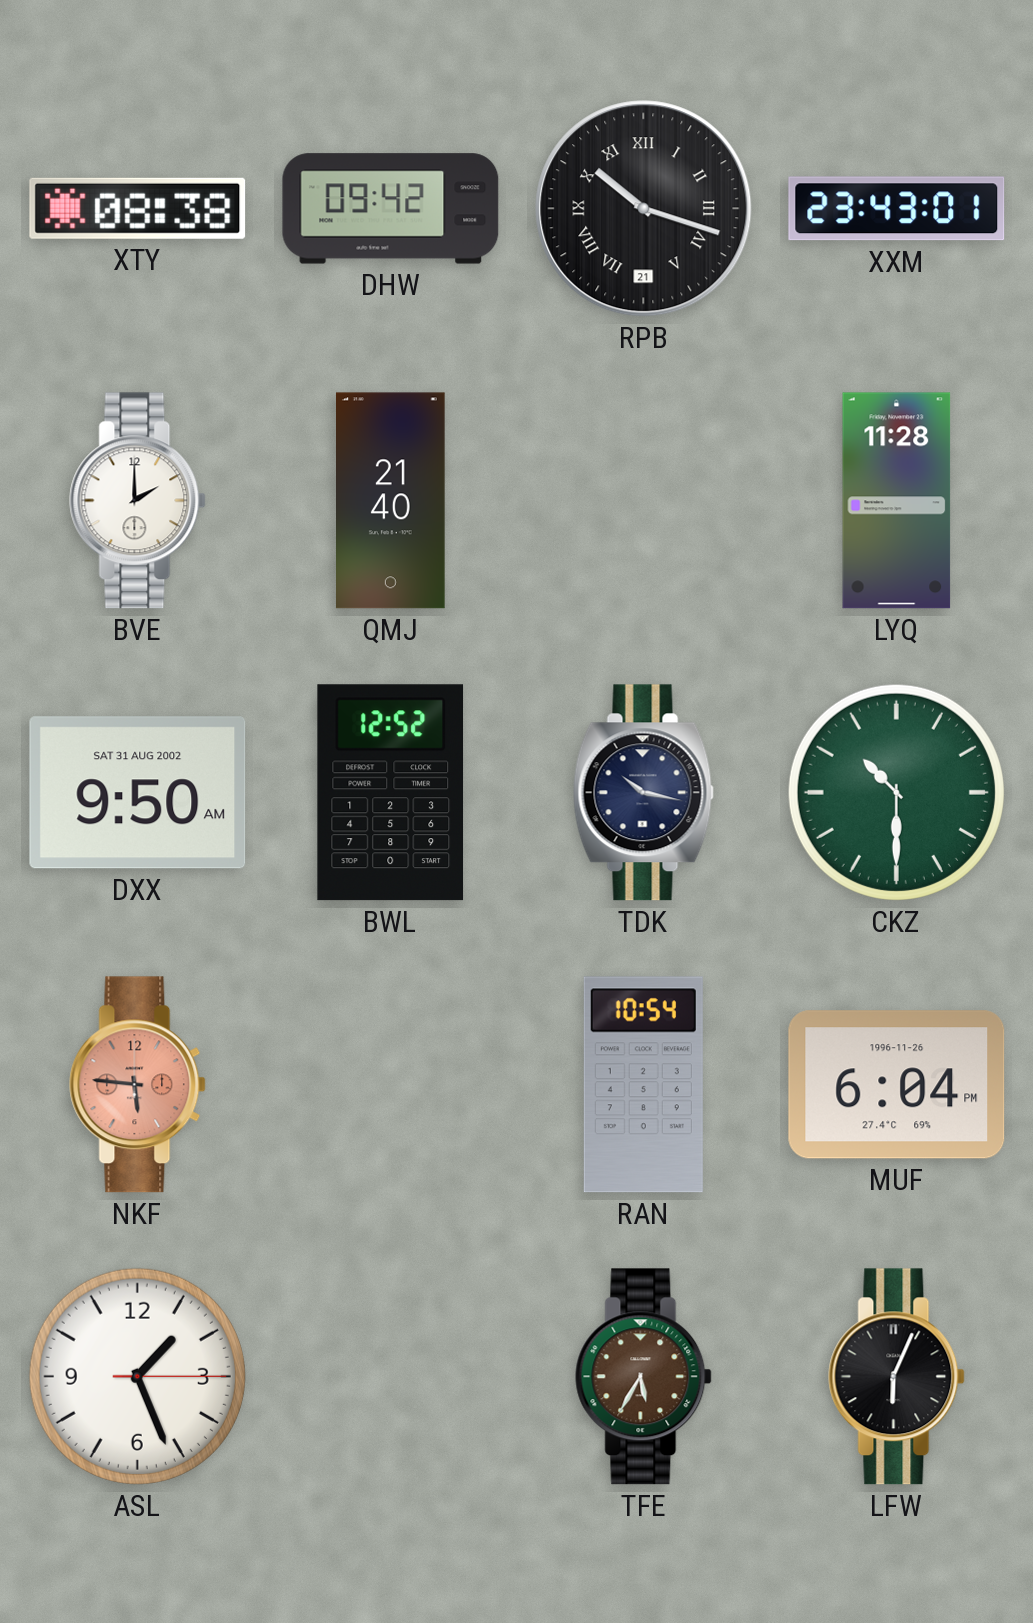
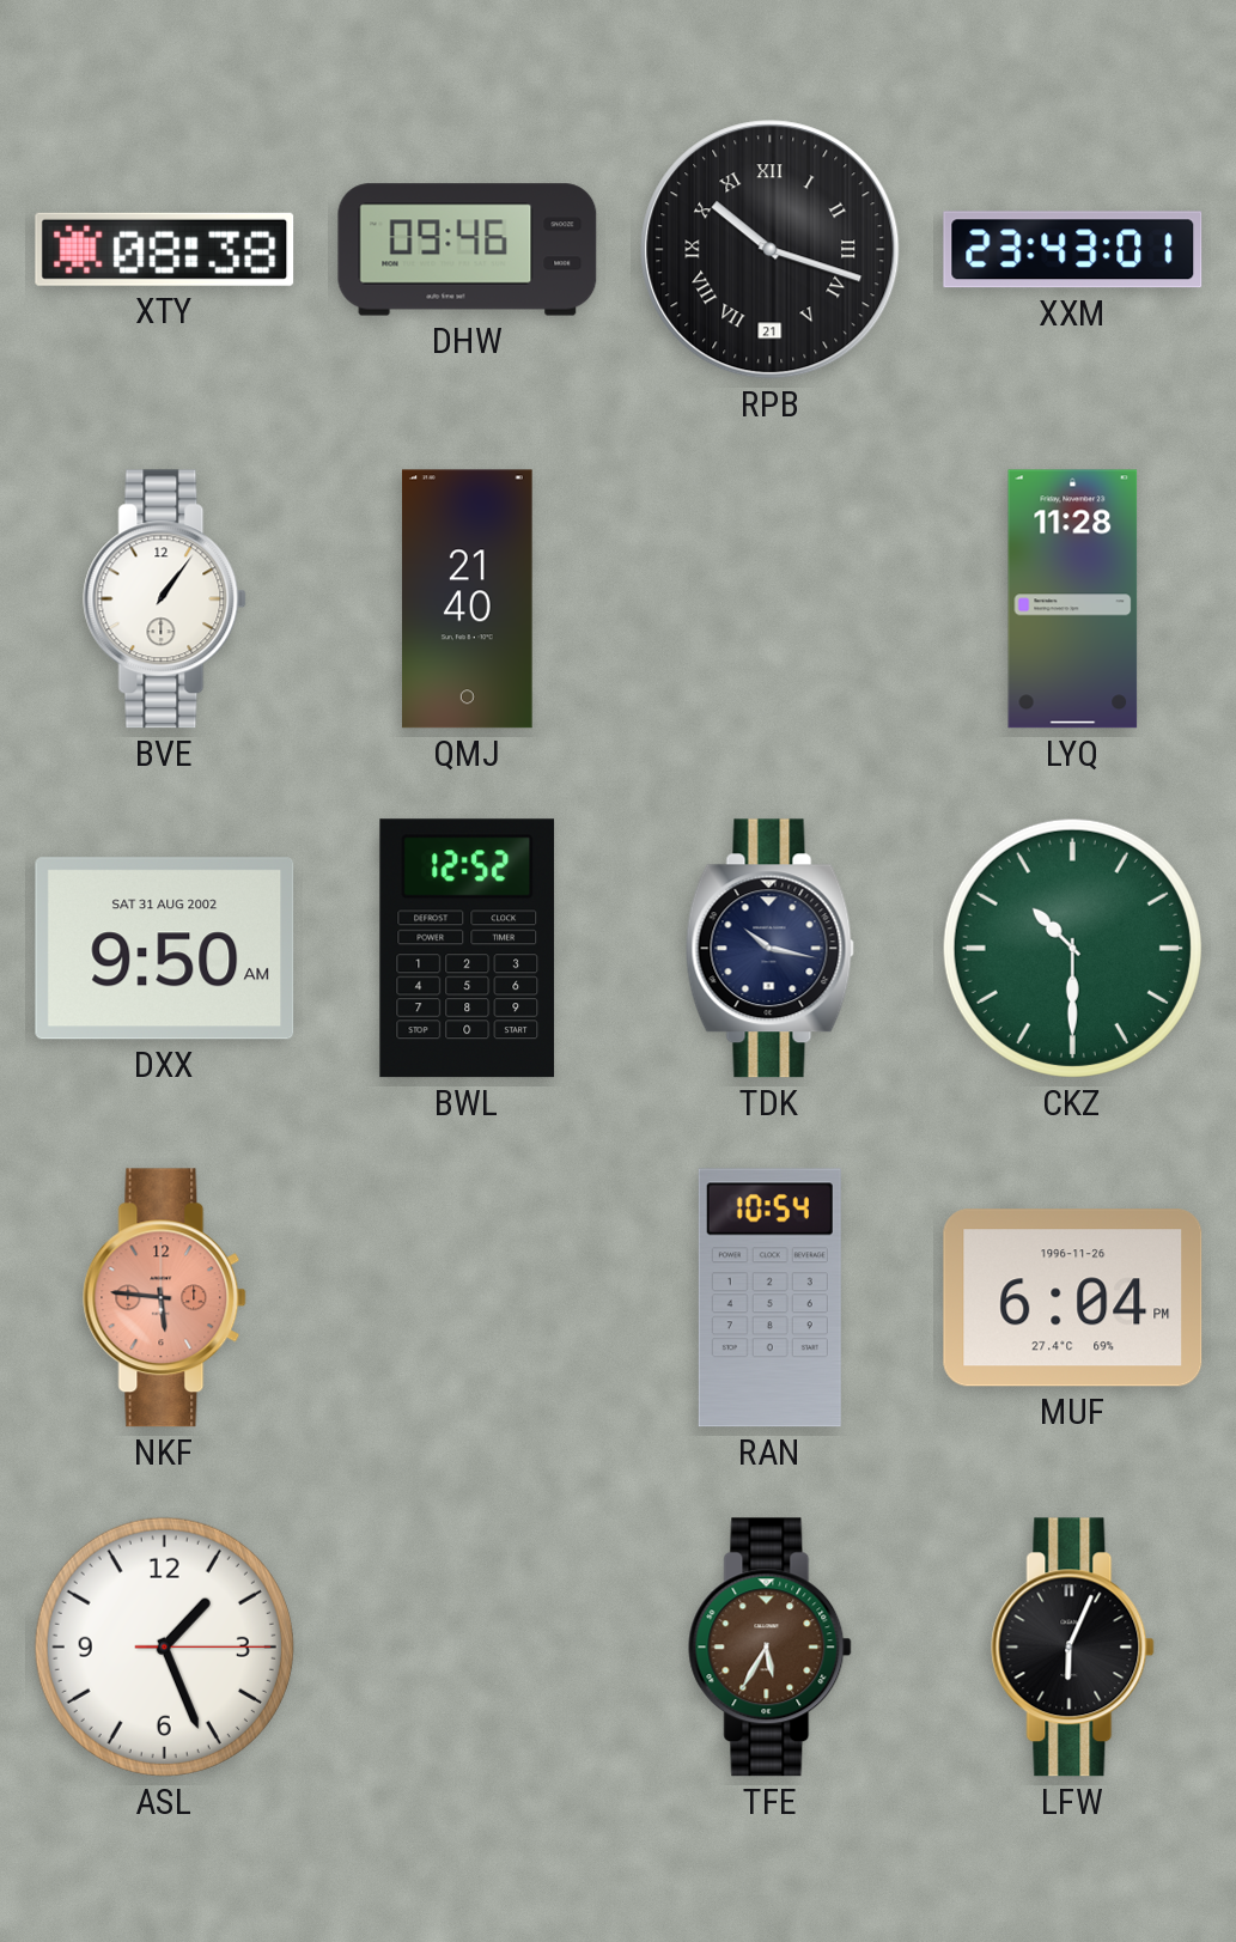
DHW: 09:42 -> 09:46
BVE: 2:00 -> 1:06
